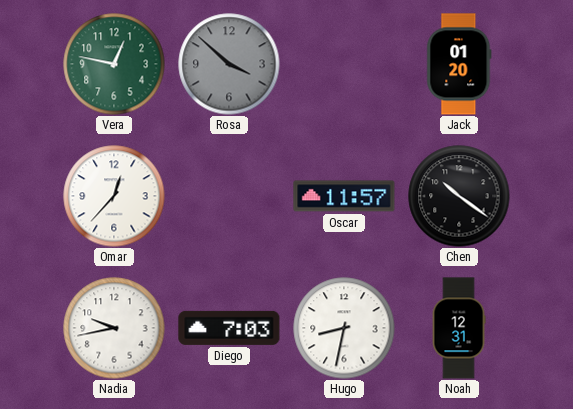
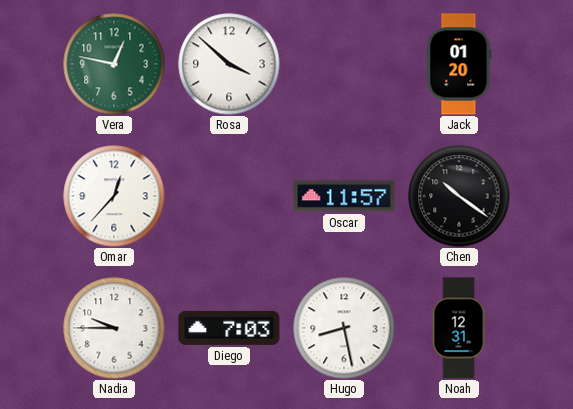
Rosa dial: grey -> white
Nadia: 9:43 -> 9:45
Hugo: 8:32 -> 8:28
